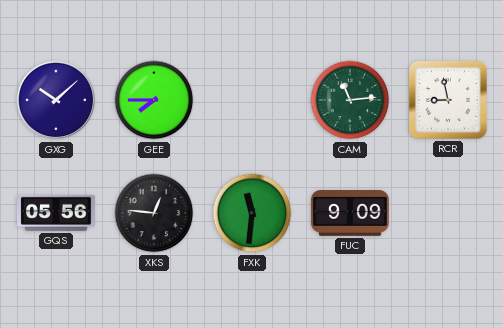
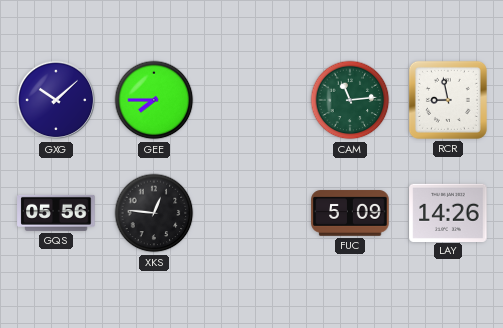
FXK: 11:31 -> none
FUC: 9:09 -> 5:09
LAY: none -> 14:26
